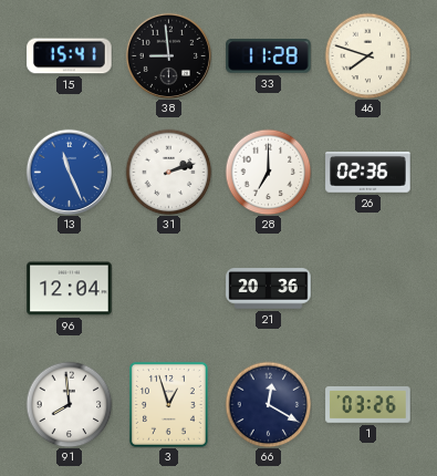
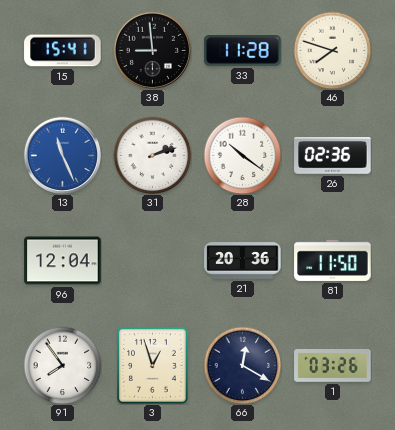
28: 7:00 -> 10:21
81: none -> 11:50
91: 7:59 -> 7:54
